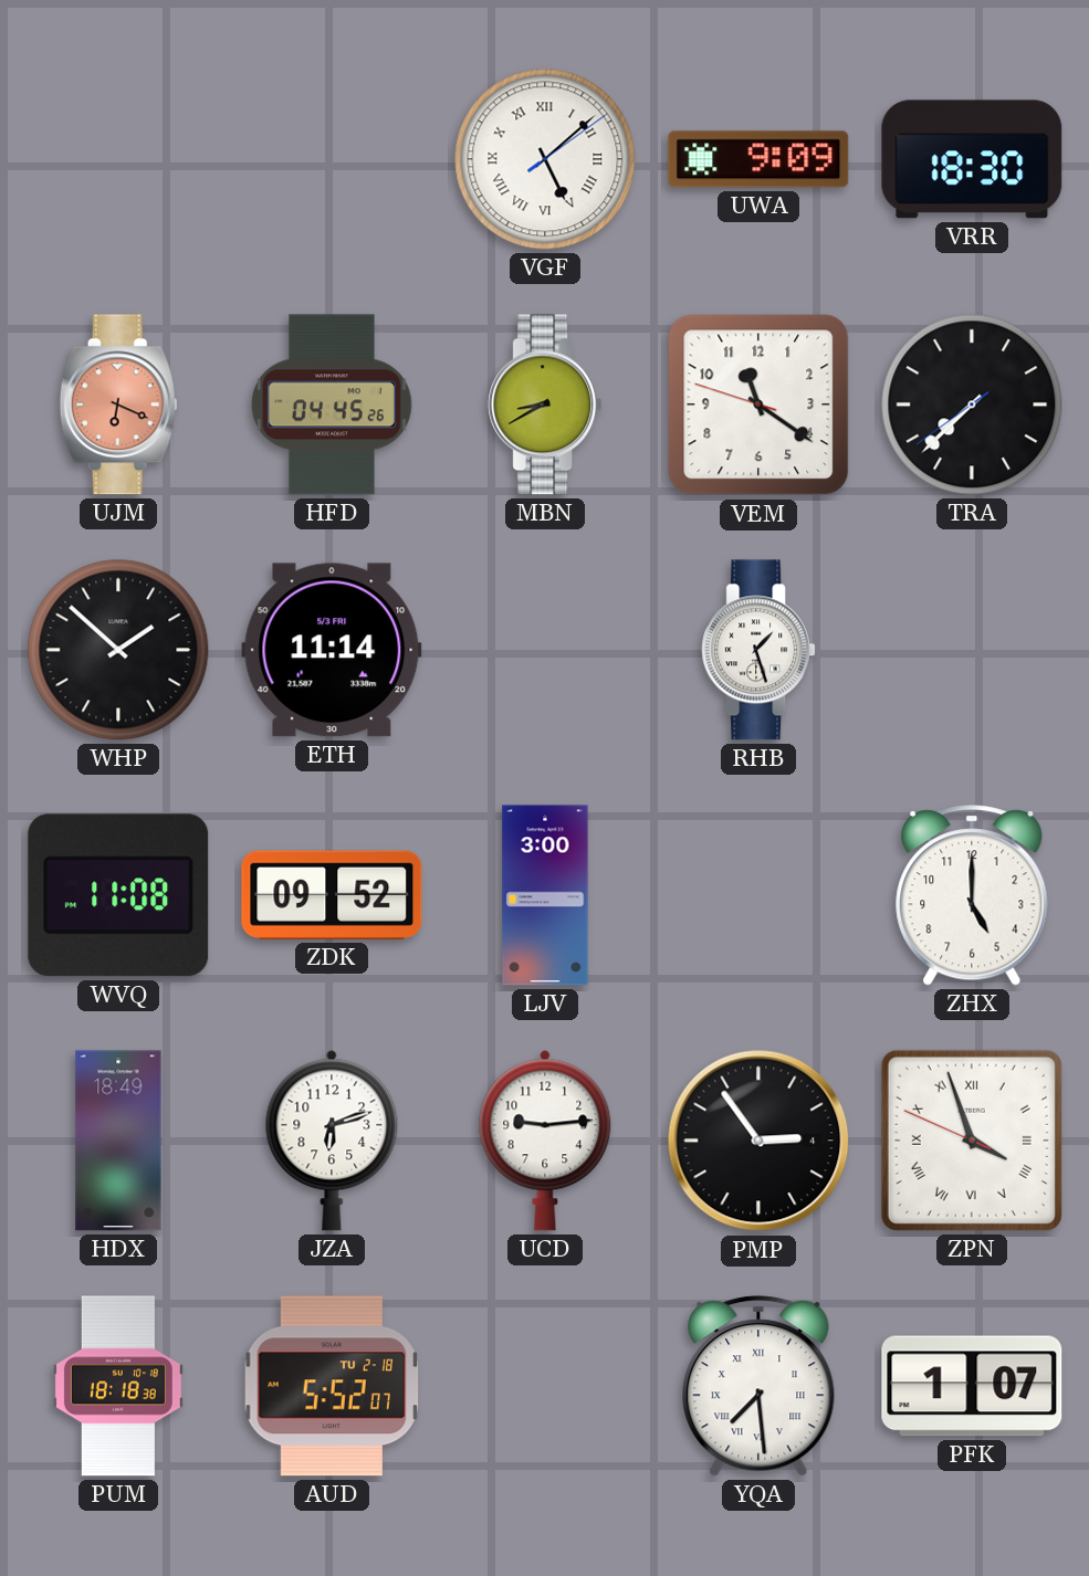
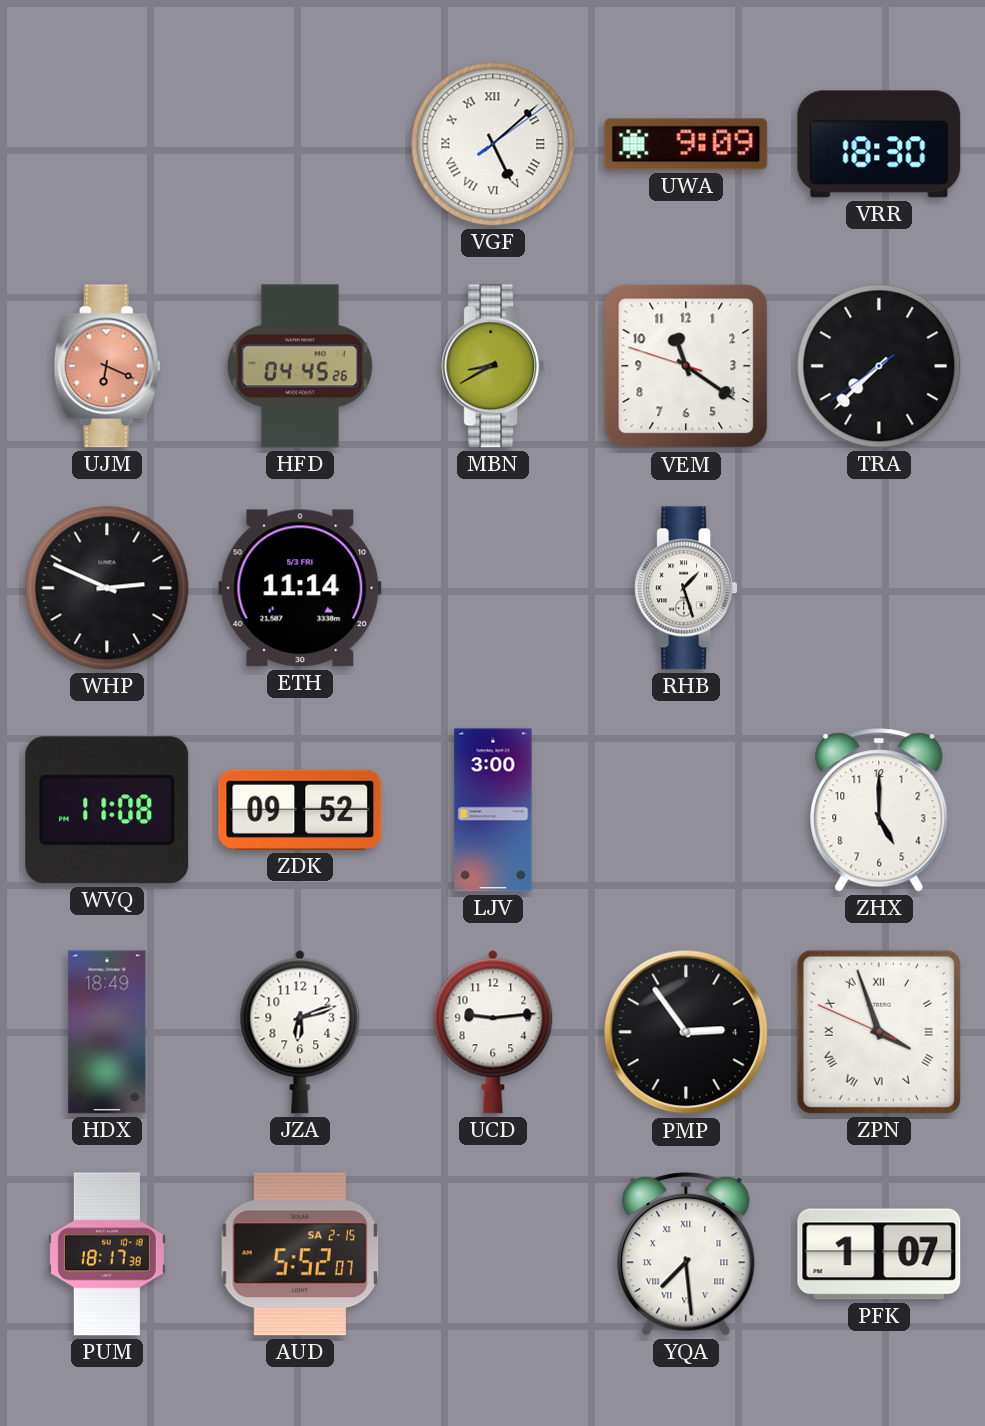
WHP: 1:52 -> 2:49
PUM: 18:18 -> 18:17
AUD date: TU 2-18 -> SA 2-15
